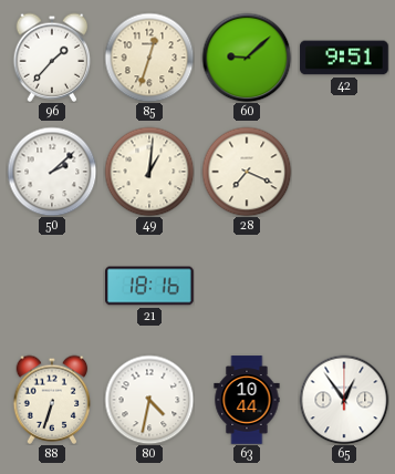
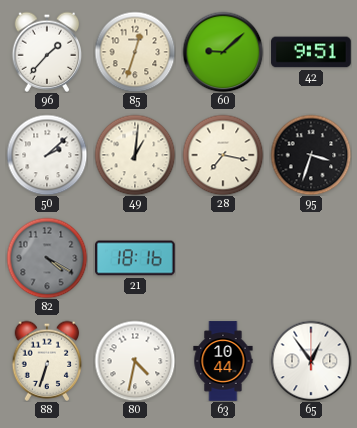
28: 7:19 -> 7:17
95: none -> 3:33
82: none -> 4:20
